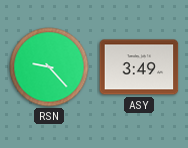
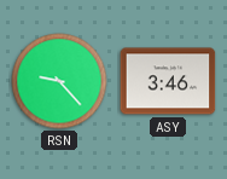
ASY: 3:49 -> 3:46
